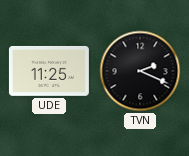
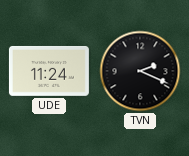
UDE: 11:25 -> 11:24
